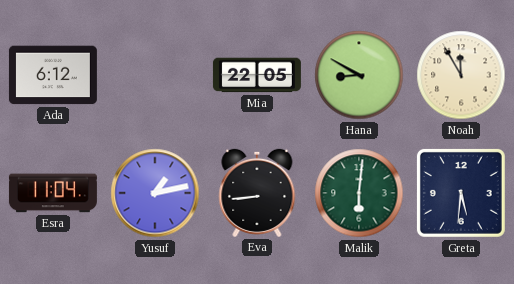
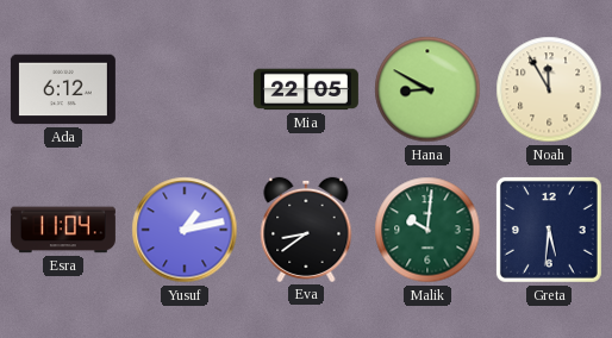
Eva: 8:44 -> 8:39
Malik: 6:01 -> 10:01
